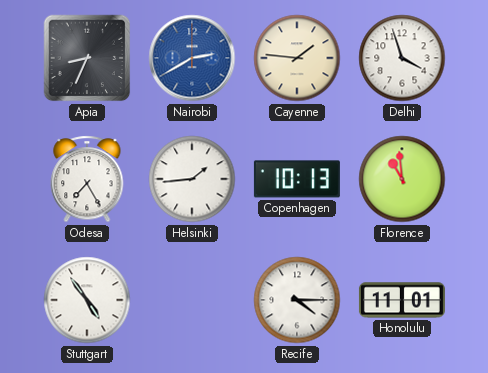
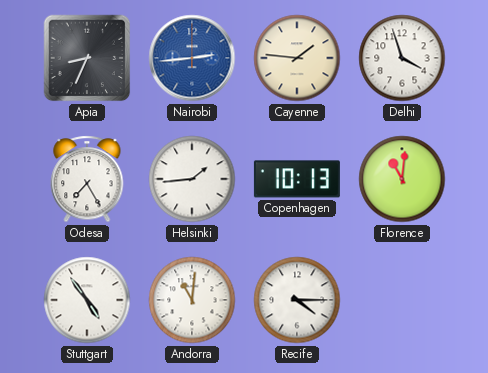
Nairobi: 2:40 -> 2:44
Florence: 10:59 -> 11:01
Andorra: none -> 11:01
Honolulu: 11:01 -> none
